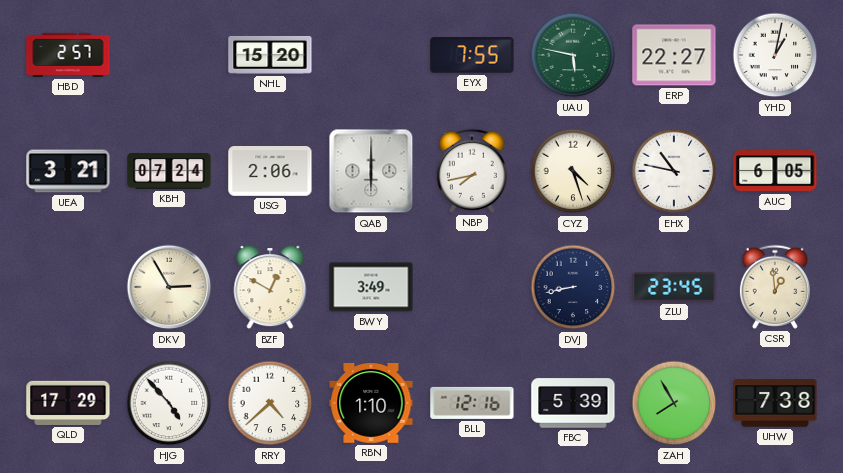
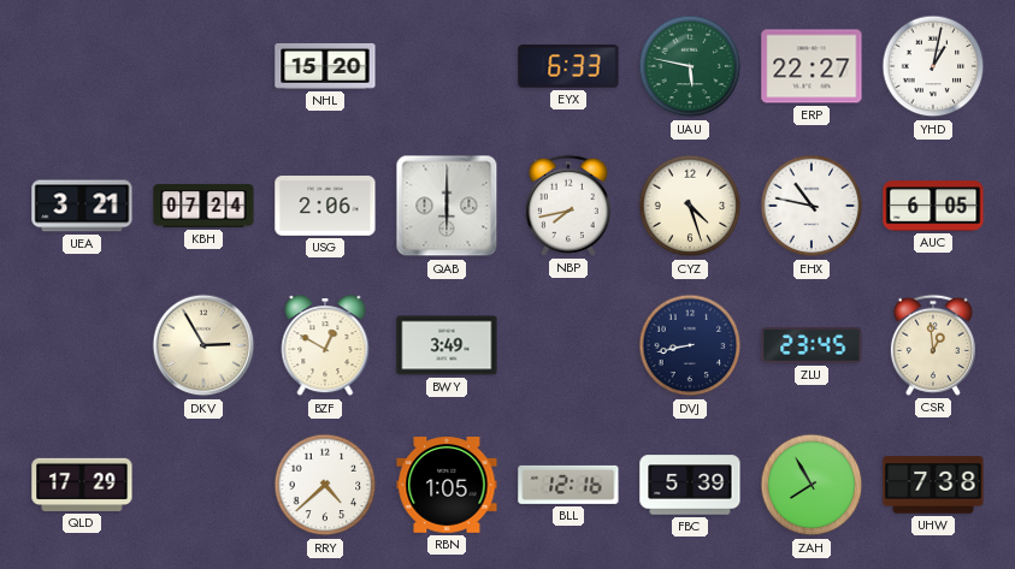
HBD: 2:57 -> none
EYX: 7:55 -> 6:33
HJG: 4:53 -> none
RBN: 1:10 -> 1:05
